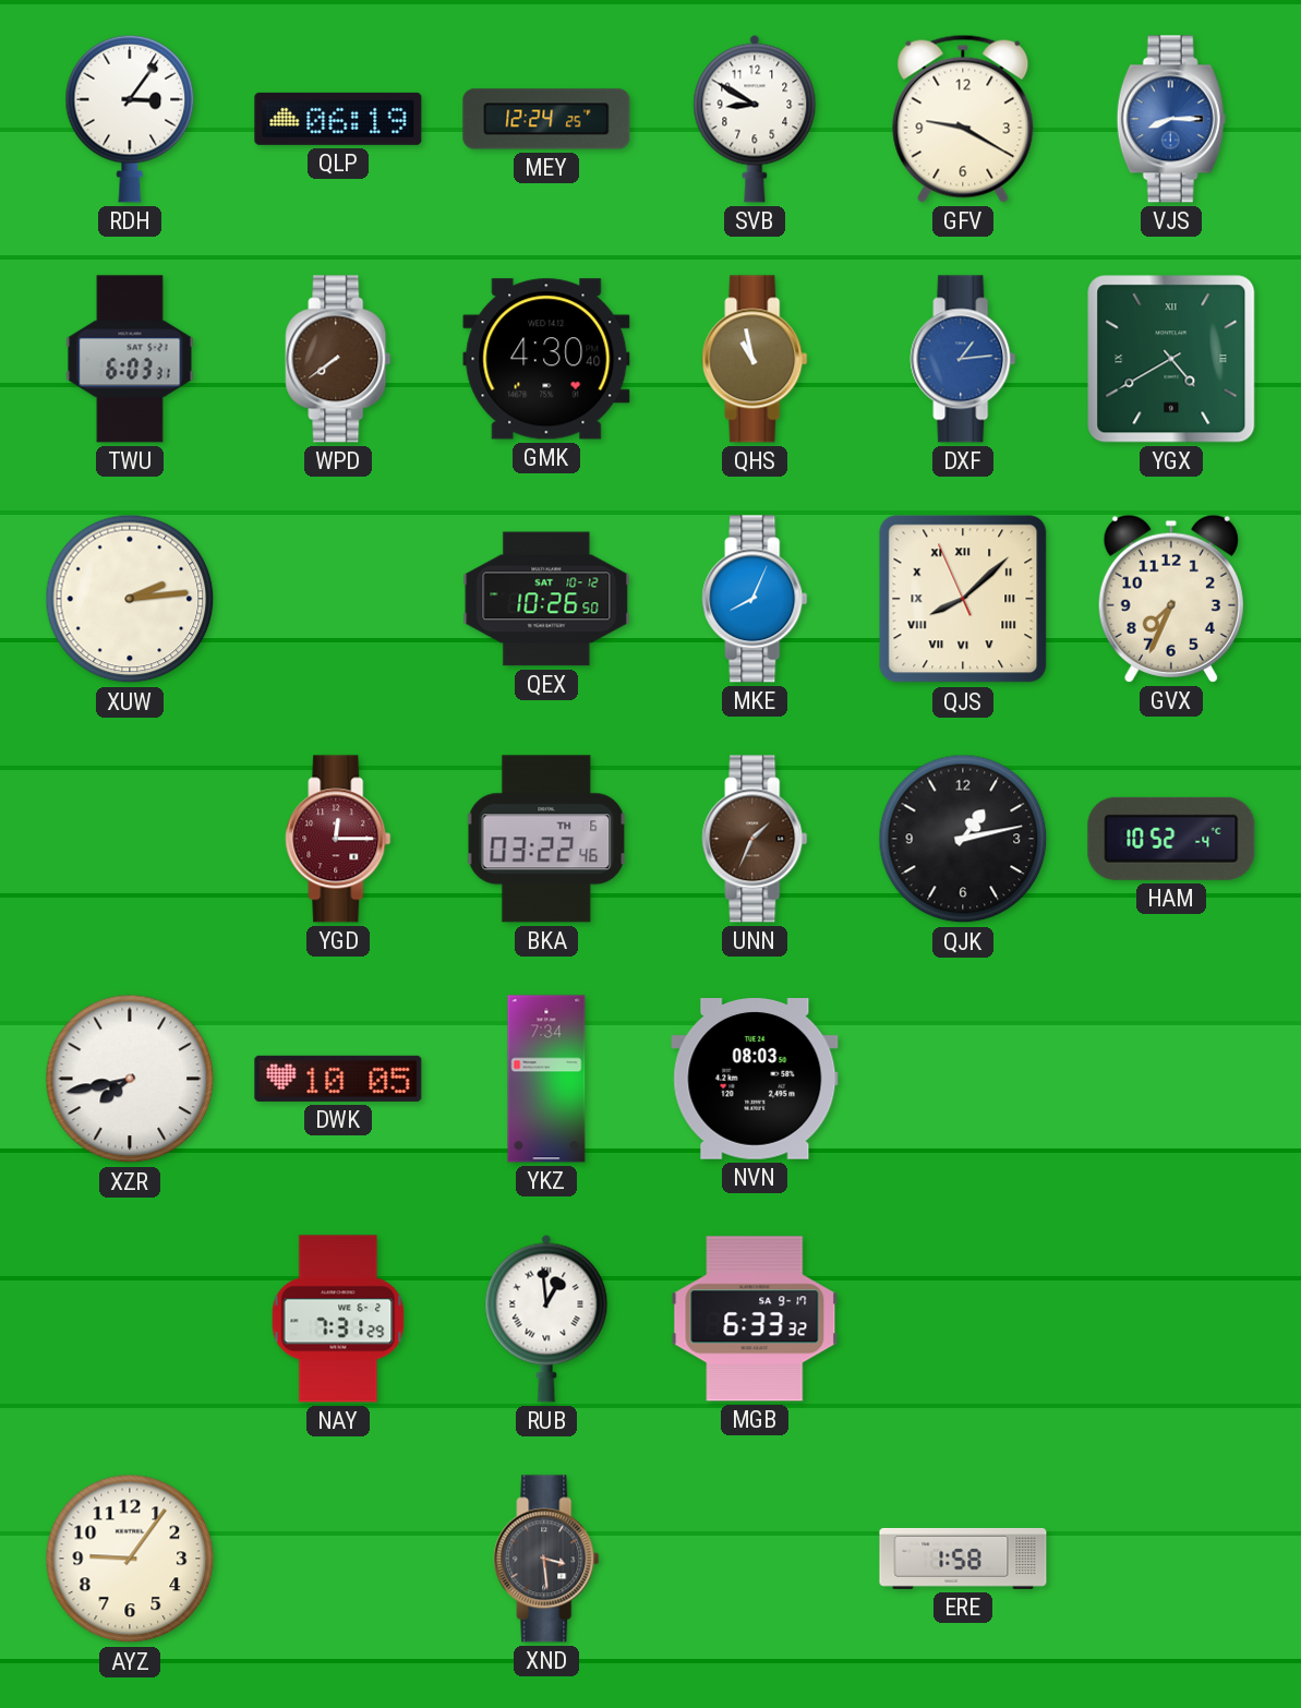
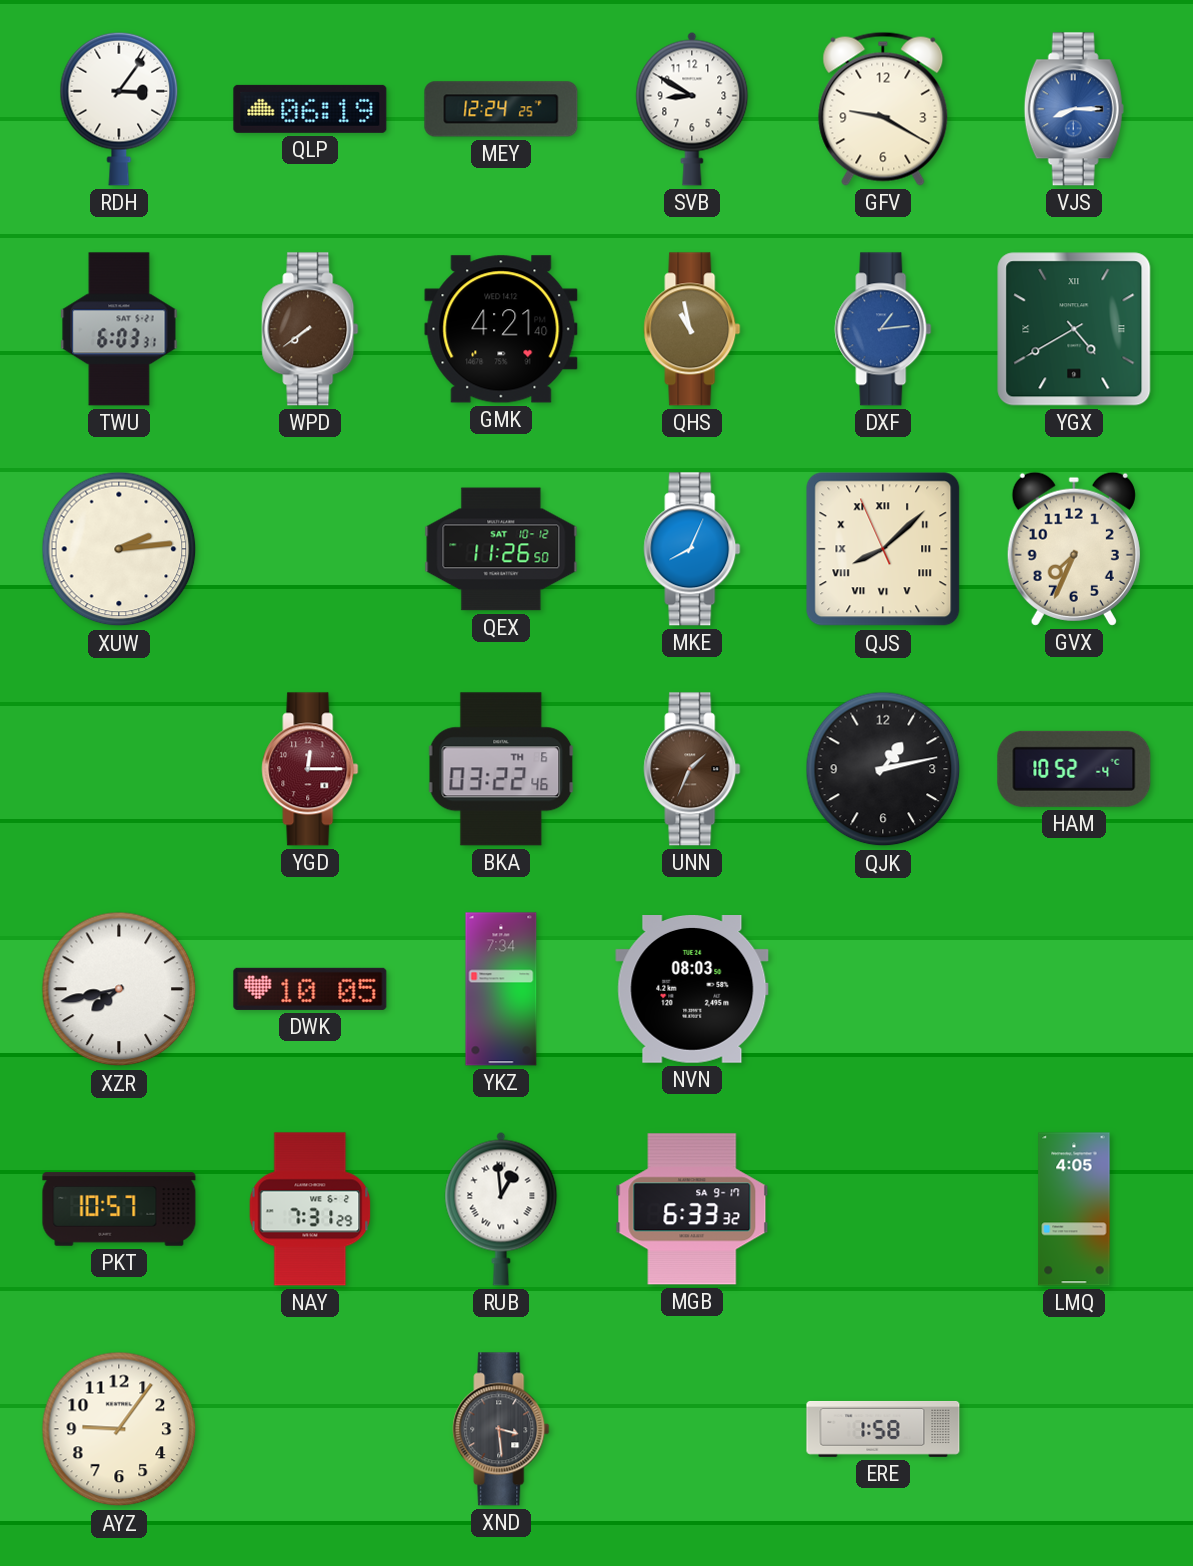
GMK: 4:30 -> 4:21
QEX: 10:26 -> 11:26
PKT: none -> 10:57
LMQ: none -> 4:05
